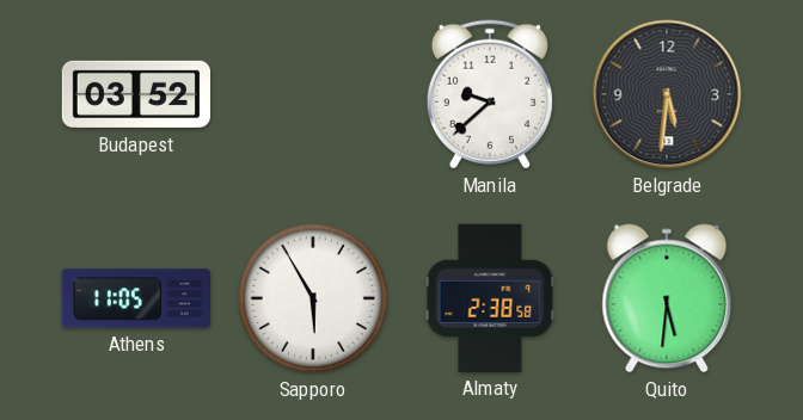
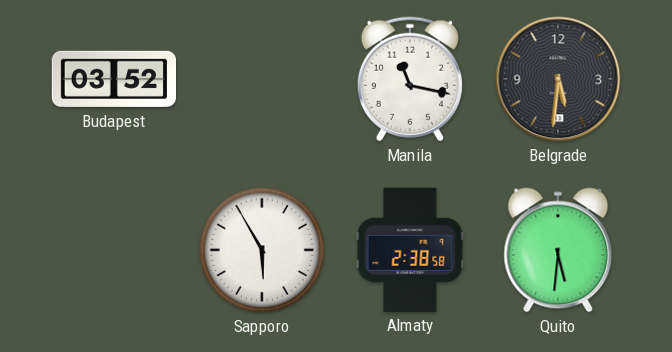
Manila: 9:38 -> 11:17
Athens: 11:05 -> none
